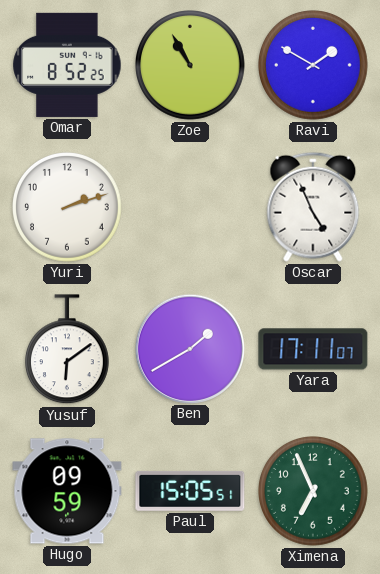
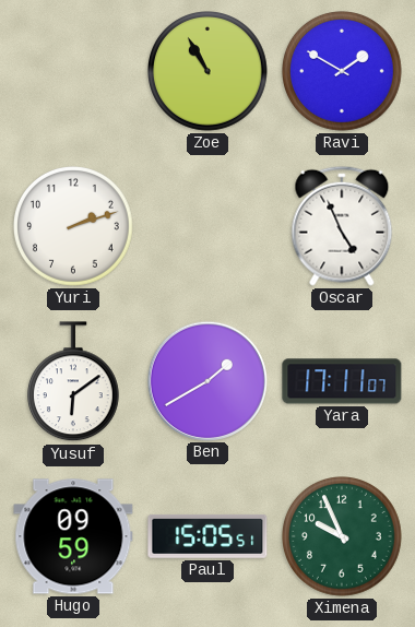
Omar: 8:52 -> none
Ximena: 6:56 -> 9:56
